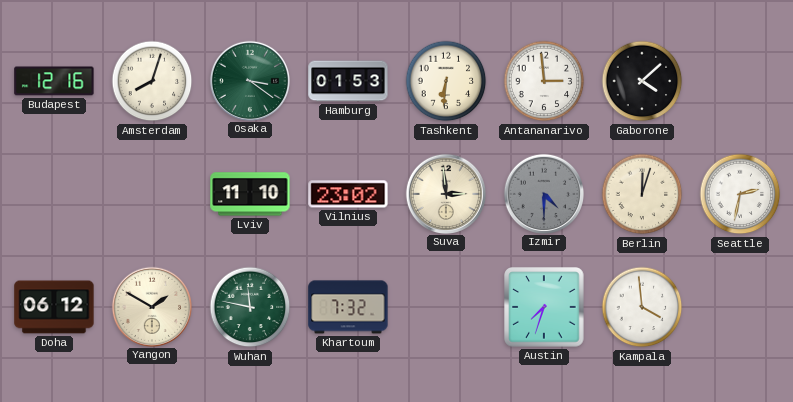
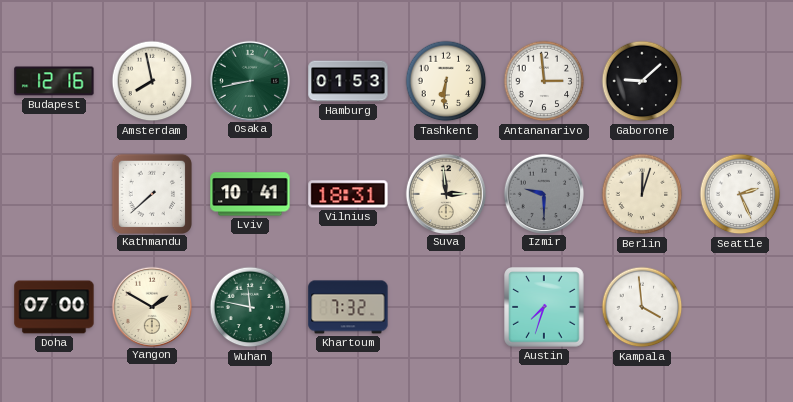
Amsterdam: 8:03 -> 7:58
Osaka: 3:21 -> 8:43
Gaborone: 4:08 -> 9:08
Kathmandu: none -> 7:38
Lviv: 11:10 -> 10:41
Vilnius: 23:02 -> 18:31
Izmir: 4:30 -> 9:30
Seattle: 2:32 -> 2:26
Doha: 06:12 -> 07:00
